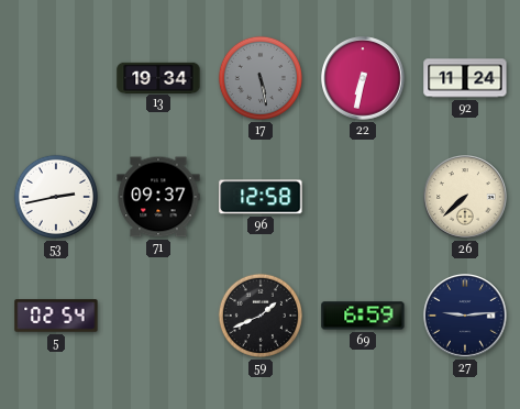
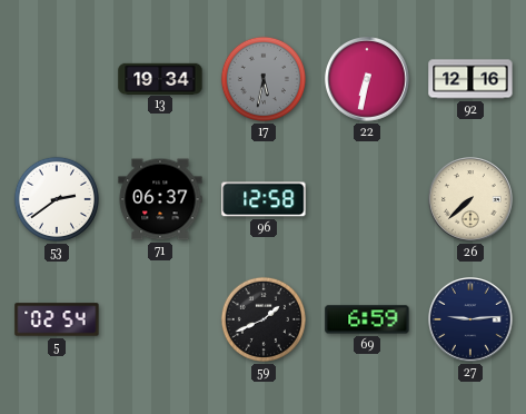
17: 5:28 -> 5:32
92: 11:24 -> 12:16
53: 2:43 -> 2:39
71: 09:37 -> 06:37
